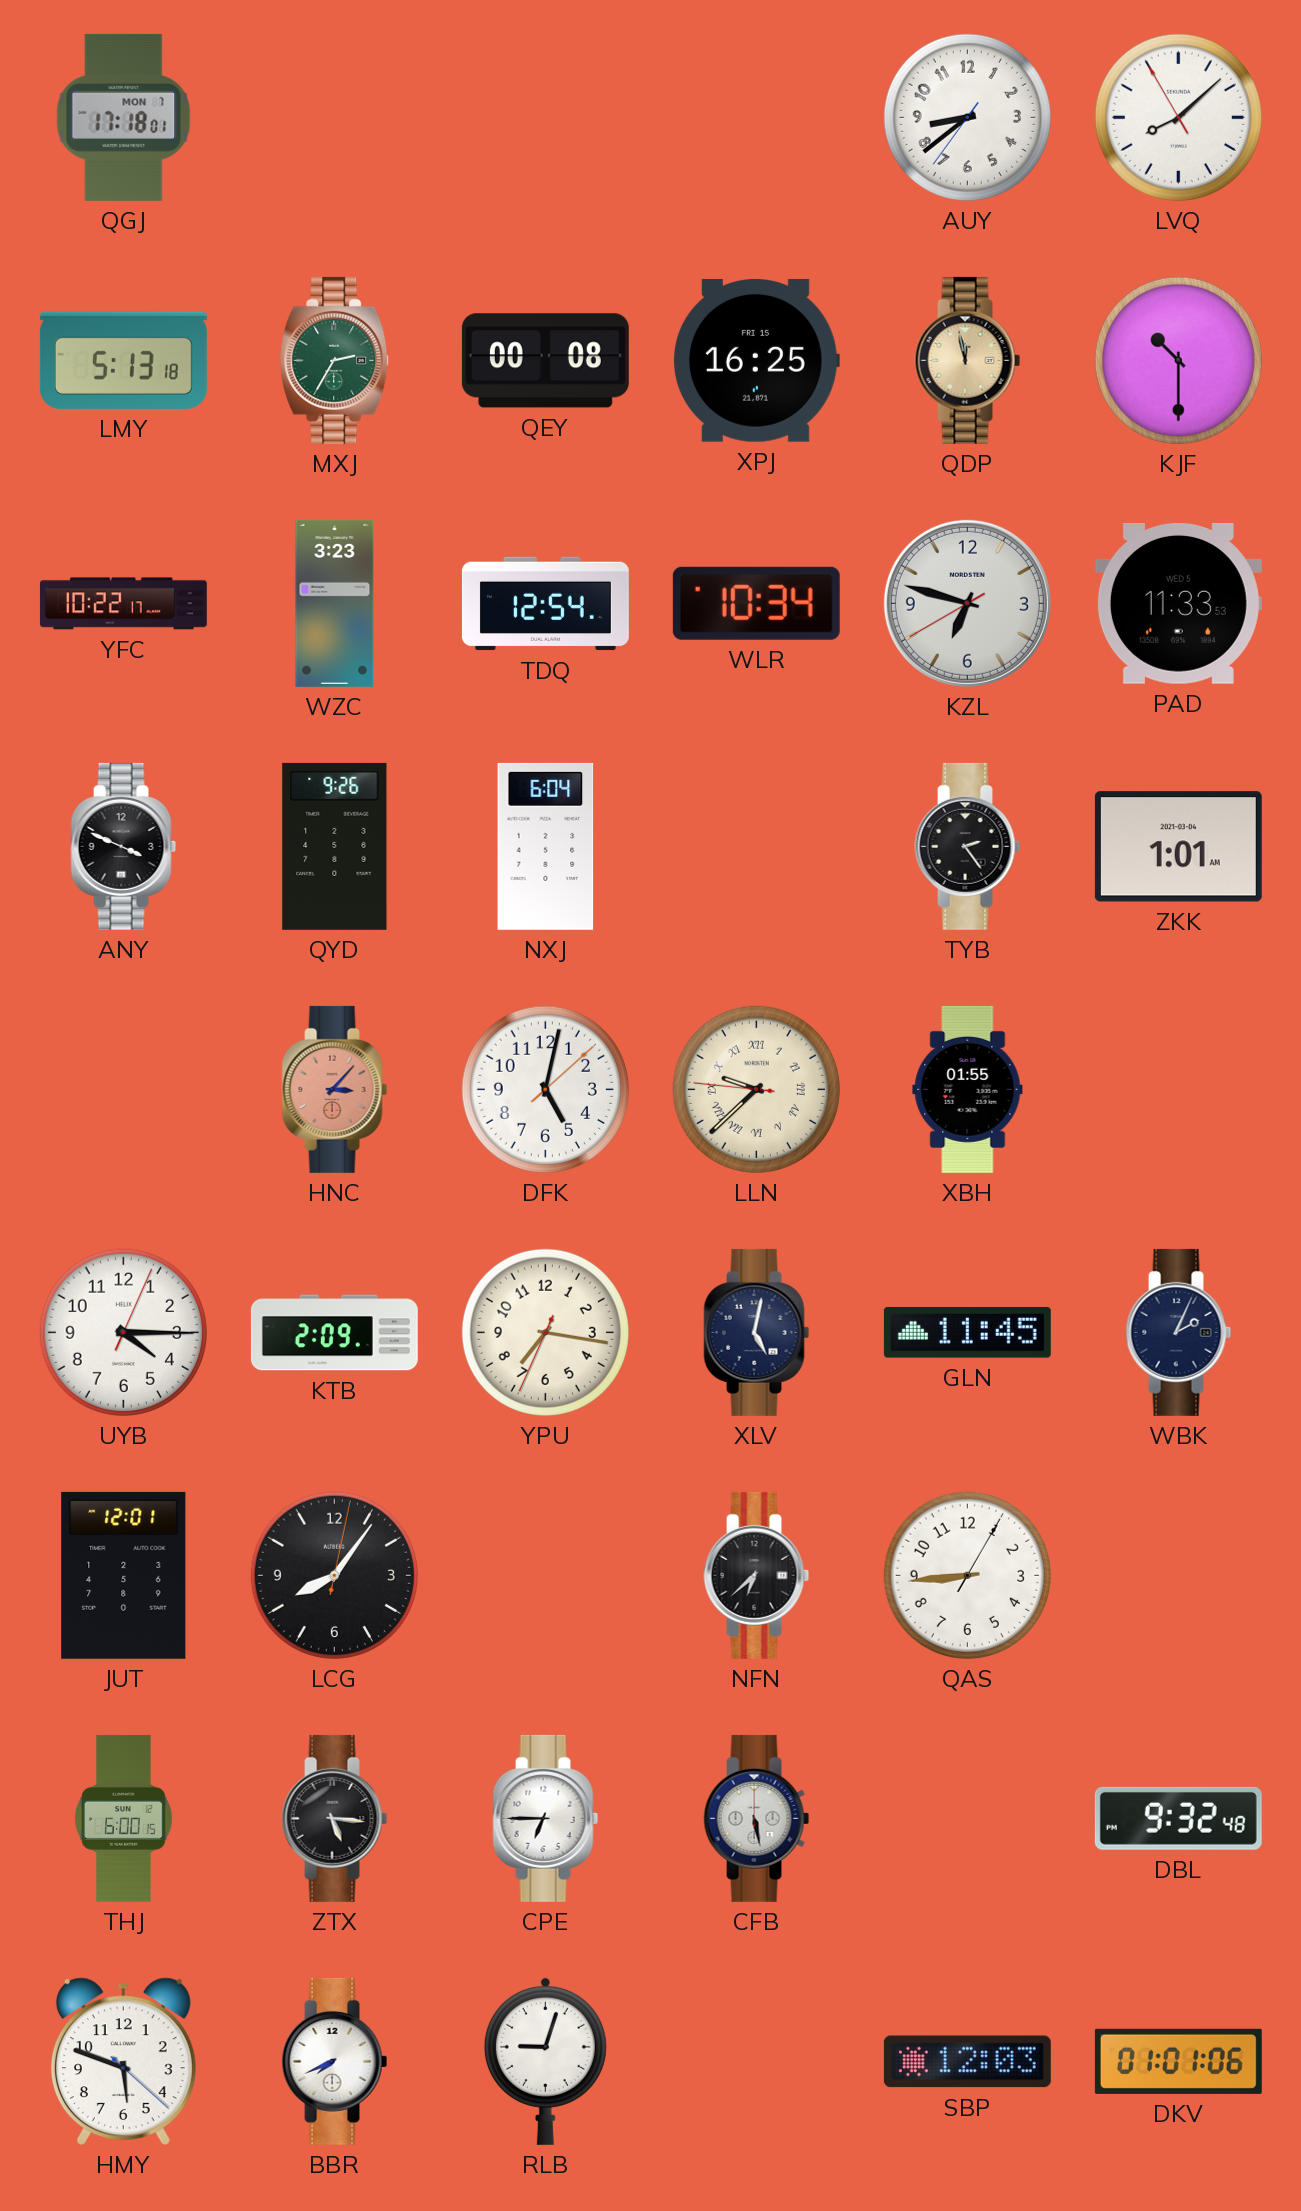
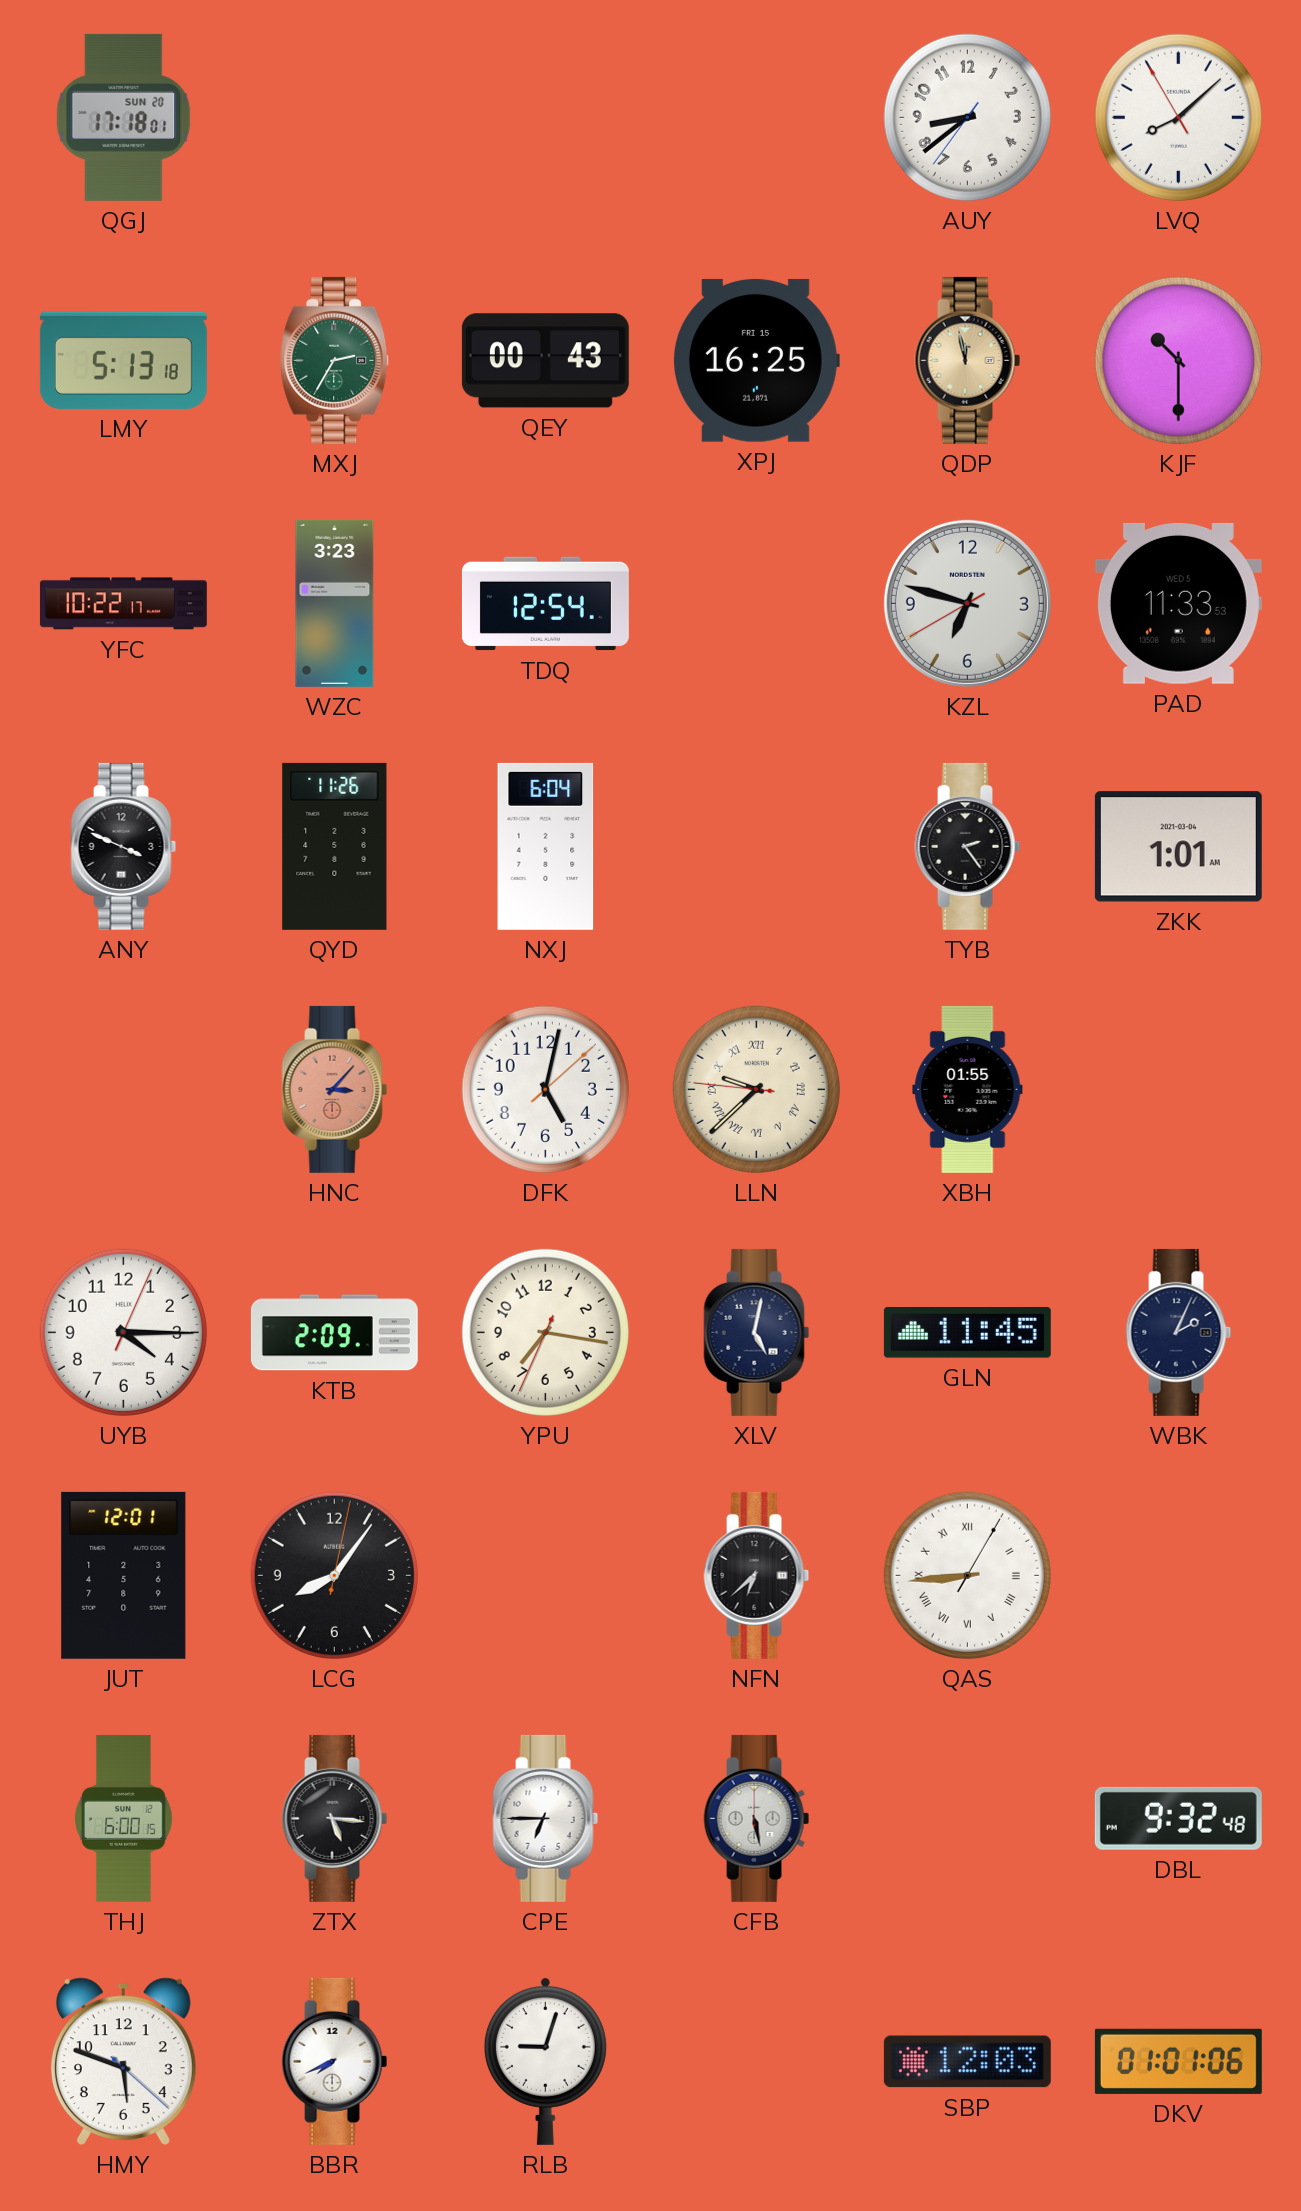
QGJ date: MON 7 -> SUN 20
QEY: 00:08 -> 00:43
WLR: 10:34 -> none
QYD: 9:26 -> 11:26
QAS numerals: Arabic -> Roman
